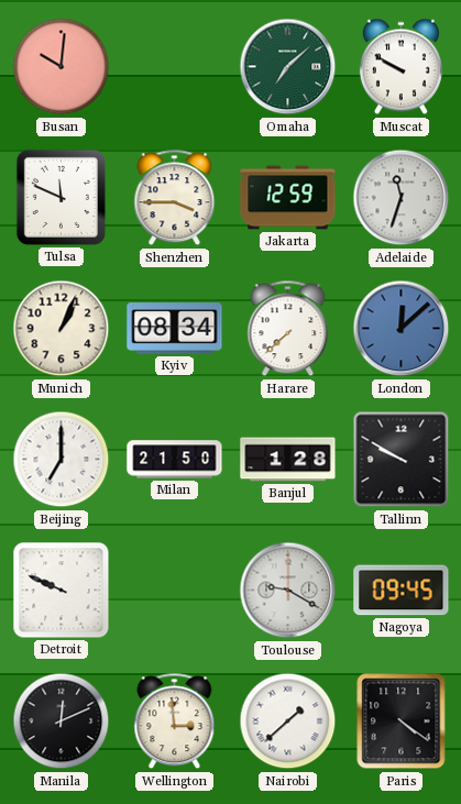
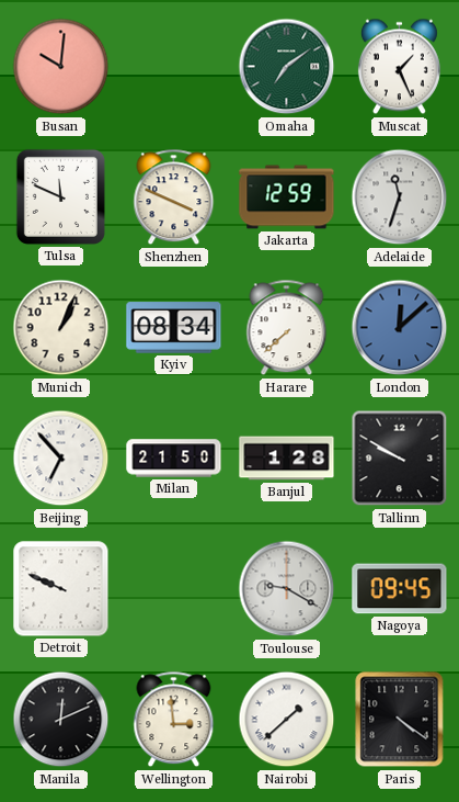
Omaha: 7:08 -> 7:09
Muscat: 9:50 -> 1:26
Shenzhen: 3:45 -> 3:49
Beijing: 7:00 -> 6:53
